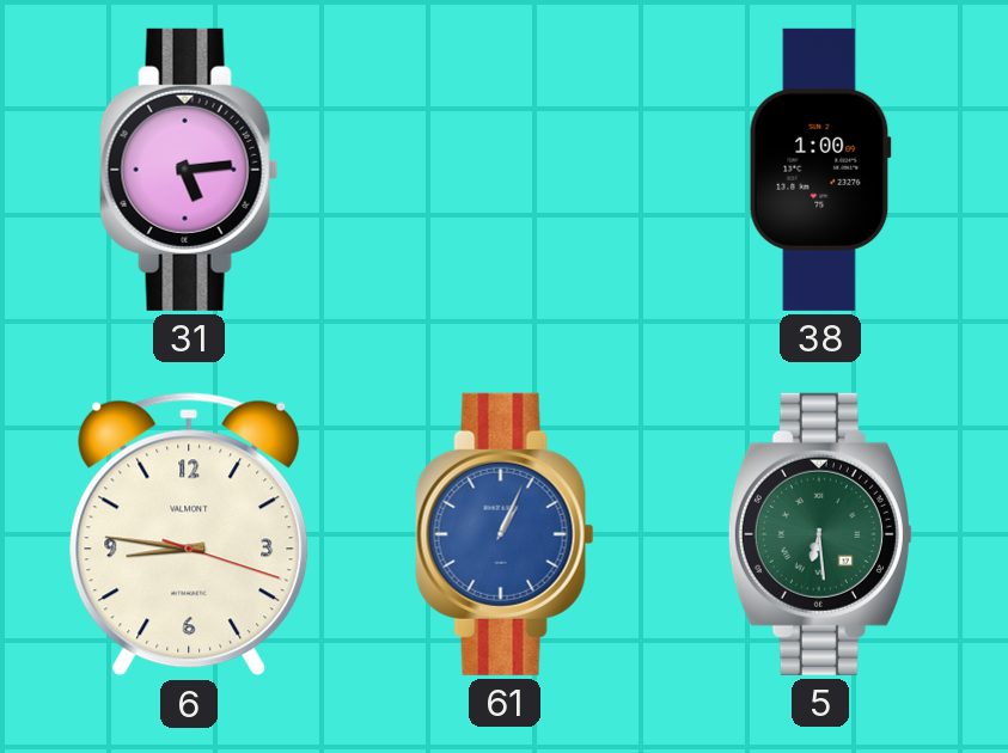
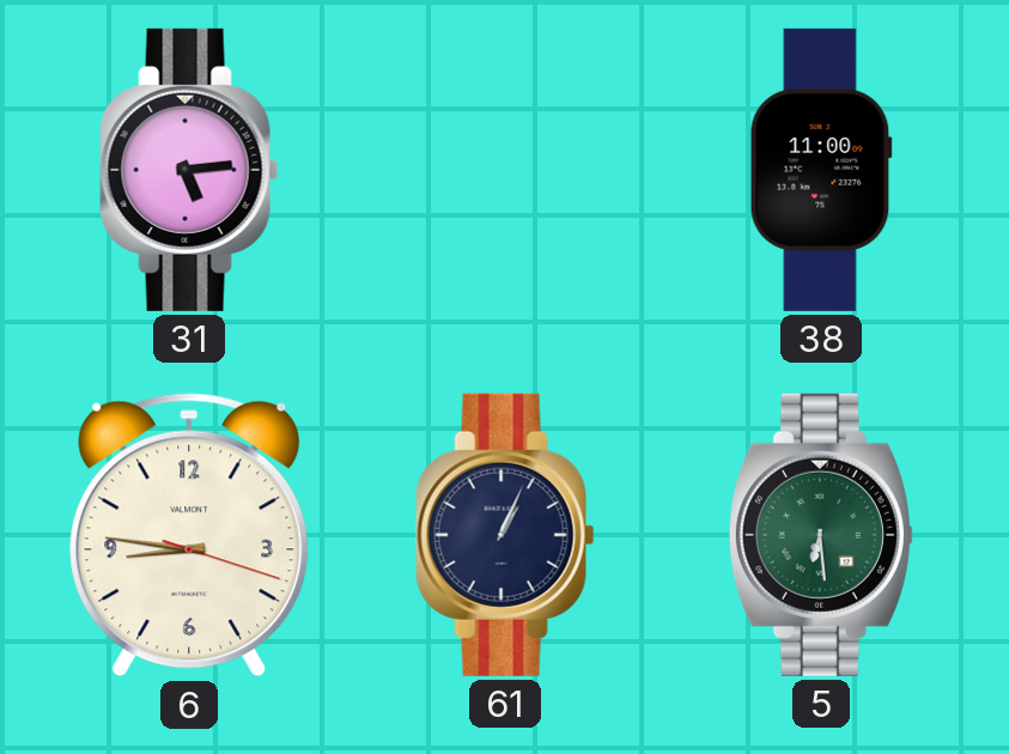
38: 1:00 -> 11:00
61 dial: blue -> navy
